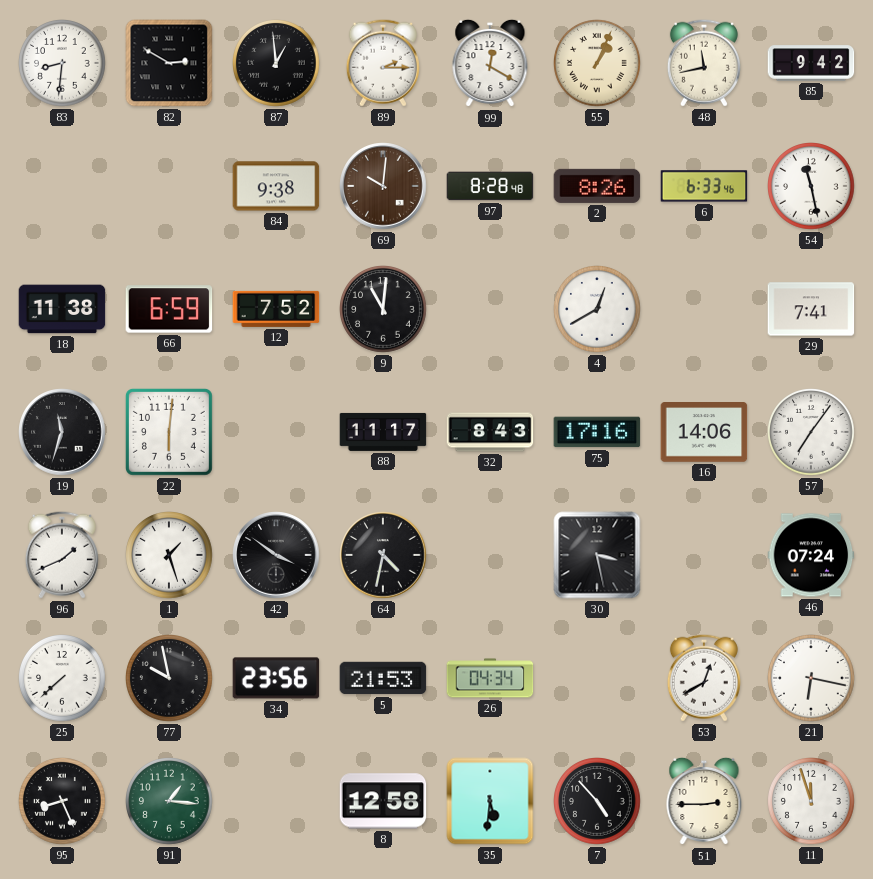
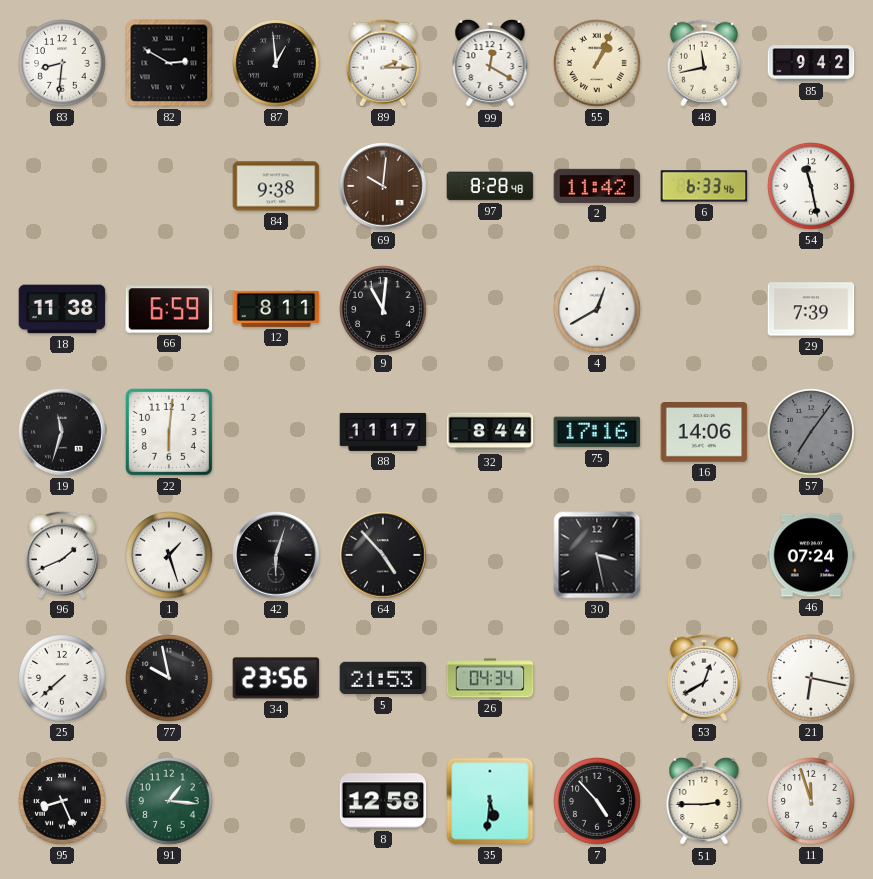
2: 8:26 -> 11:42
12: 7:52 -> 8:11
29: 7:41 -> 7:39
32: 8:43 -> 8:44
57 dial: white -> grey
42: 3:51 -> 6:03
64: 4:32 -> 4:53
